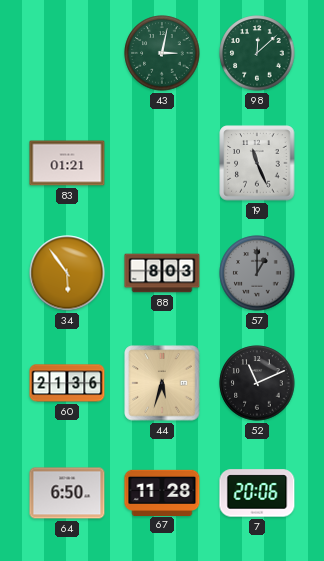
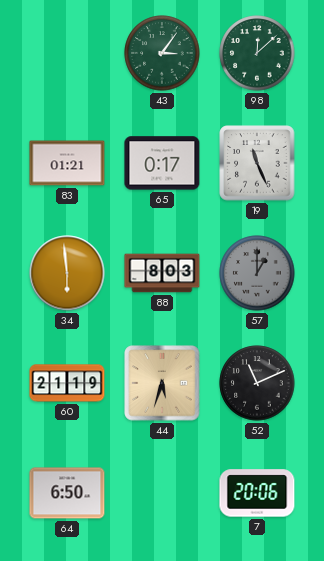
43: 3:02 -> 3:06
65: none -> 0:17
34: 5:54 -> 5:59
60: 21:36 -> 21:19
67: 11:28 -> none
